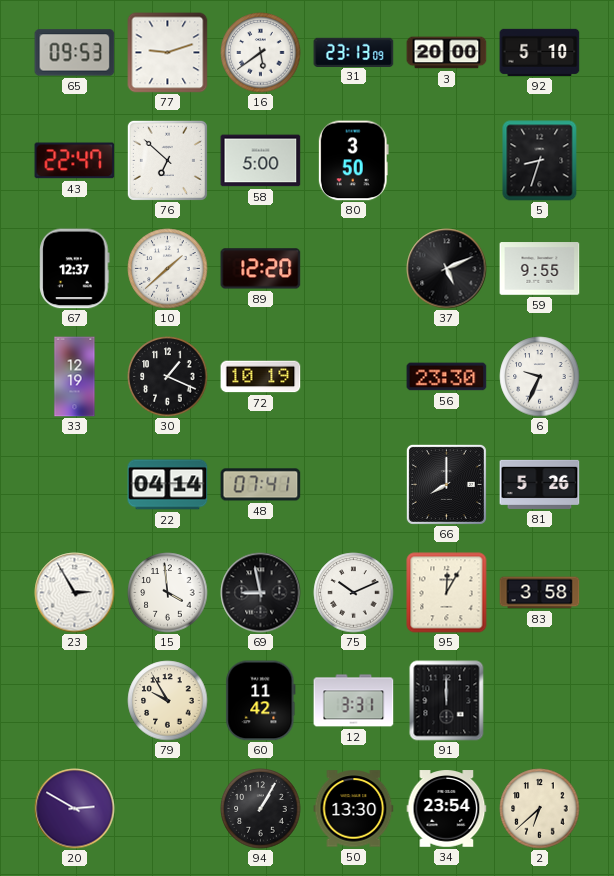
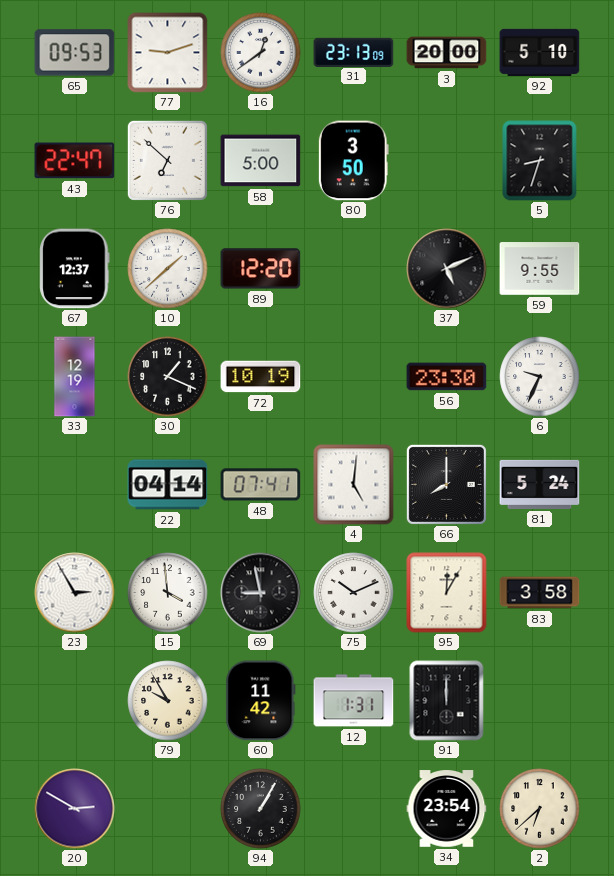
16: 5:39 -> 12:39
4: none -> 5:01
81: 5:26 -> 5:24
12: 3:31 -> 1:31
50: 13:30 -> none
